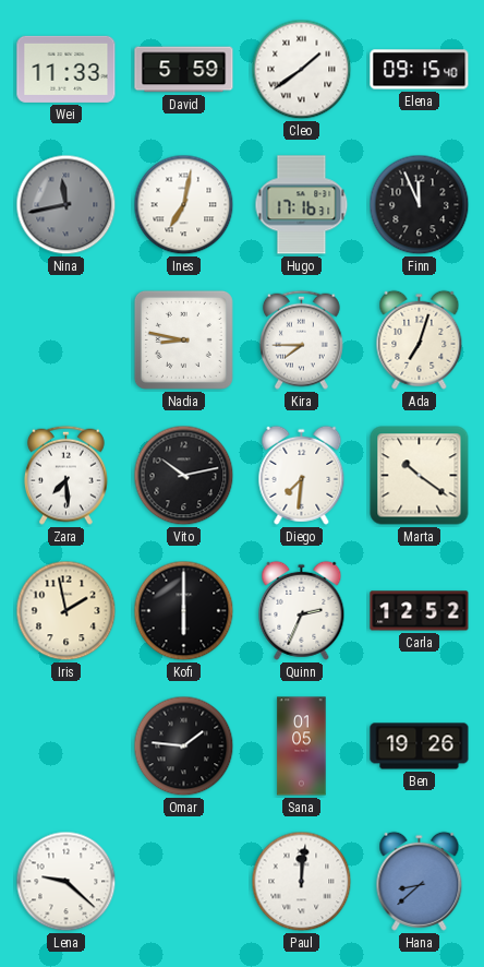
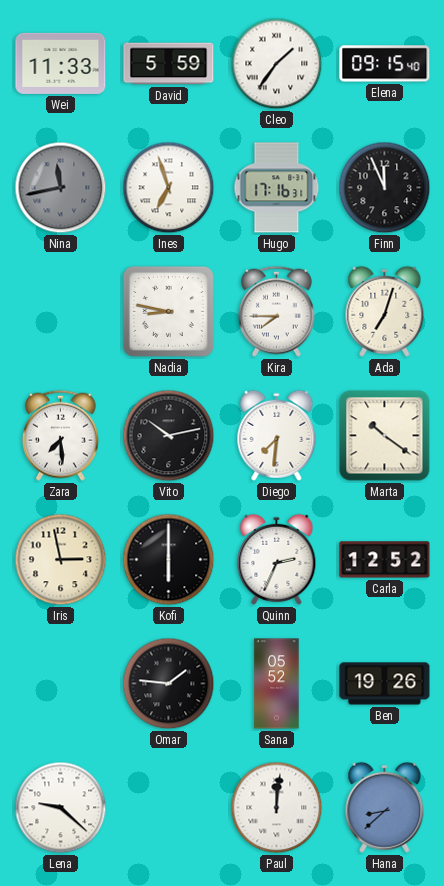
Cleo: 1:39 -> 1:36
Ines: 7:02 -> 6:57
Iris: 1:58 -> 2:58
Sana: 01:05 -> 05:52
